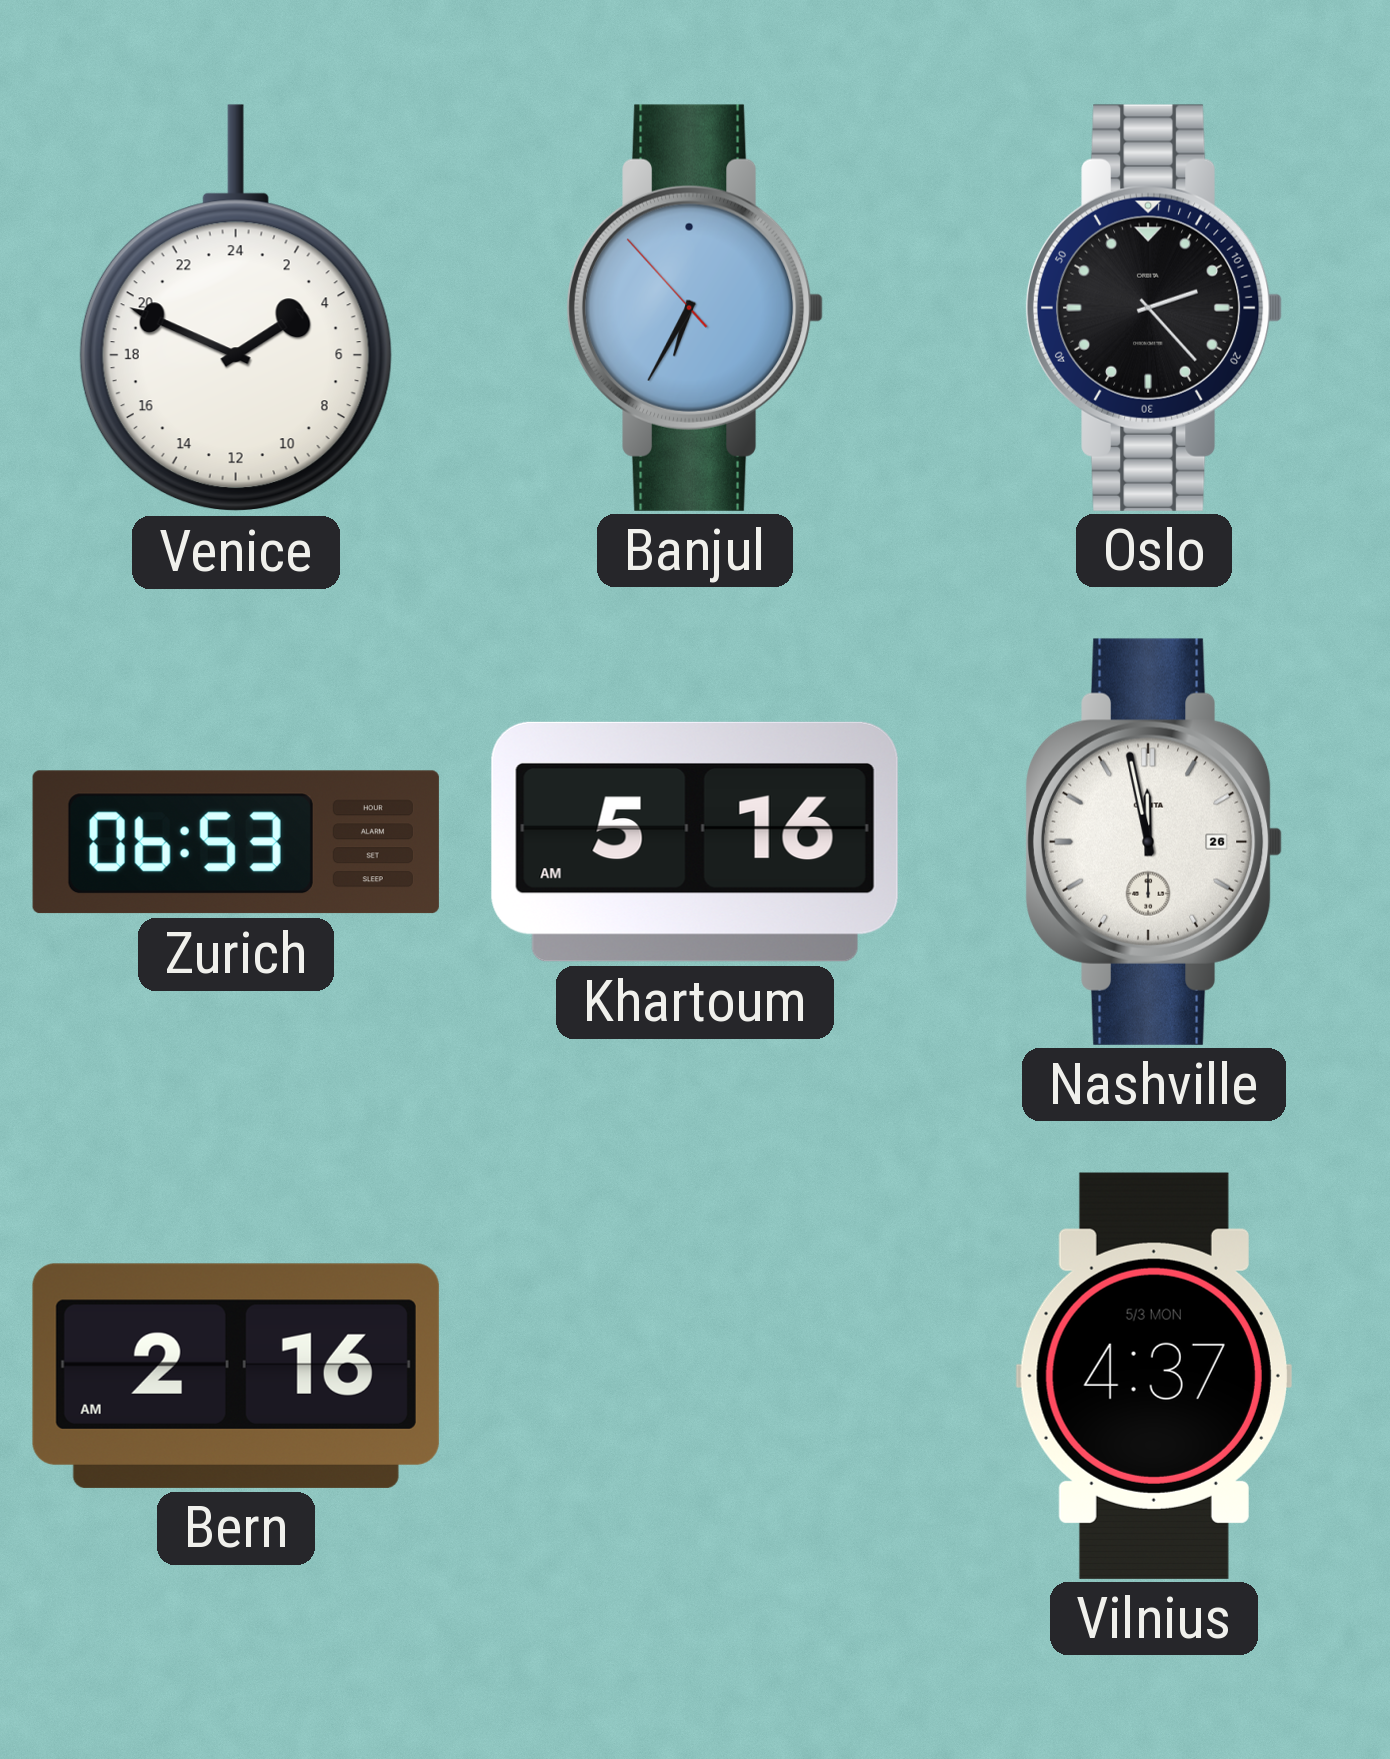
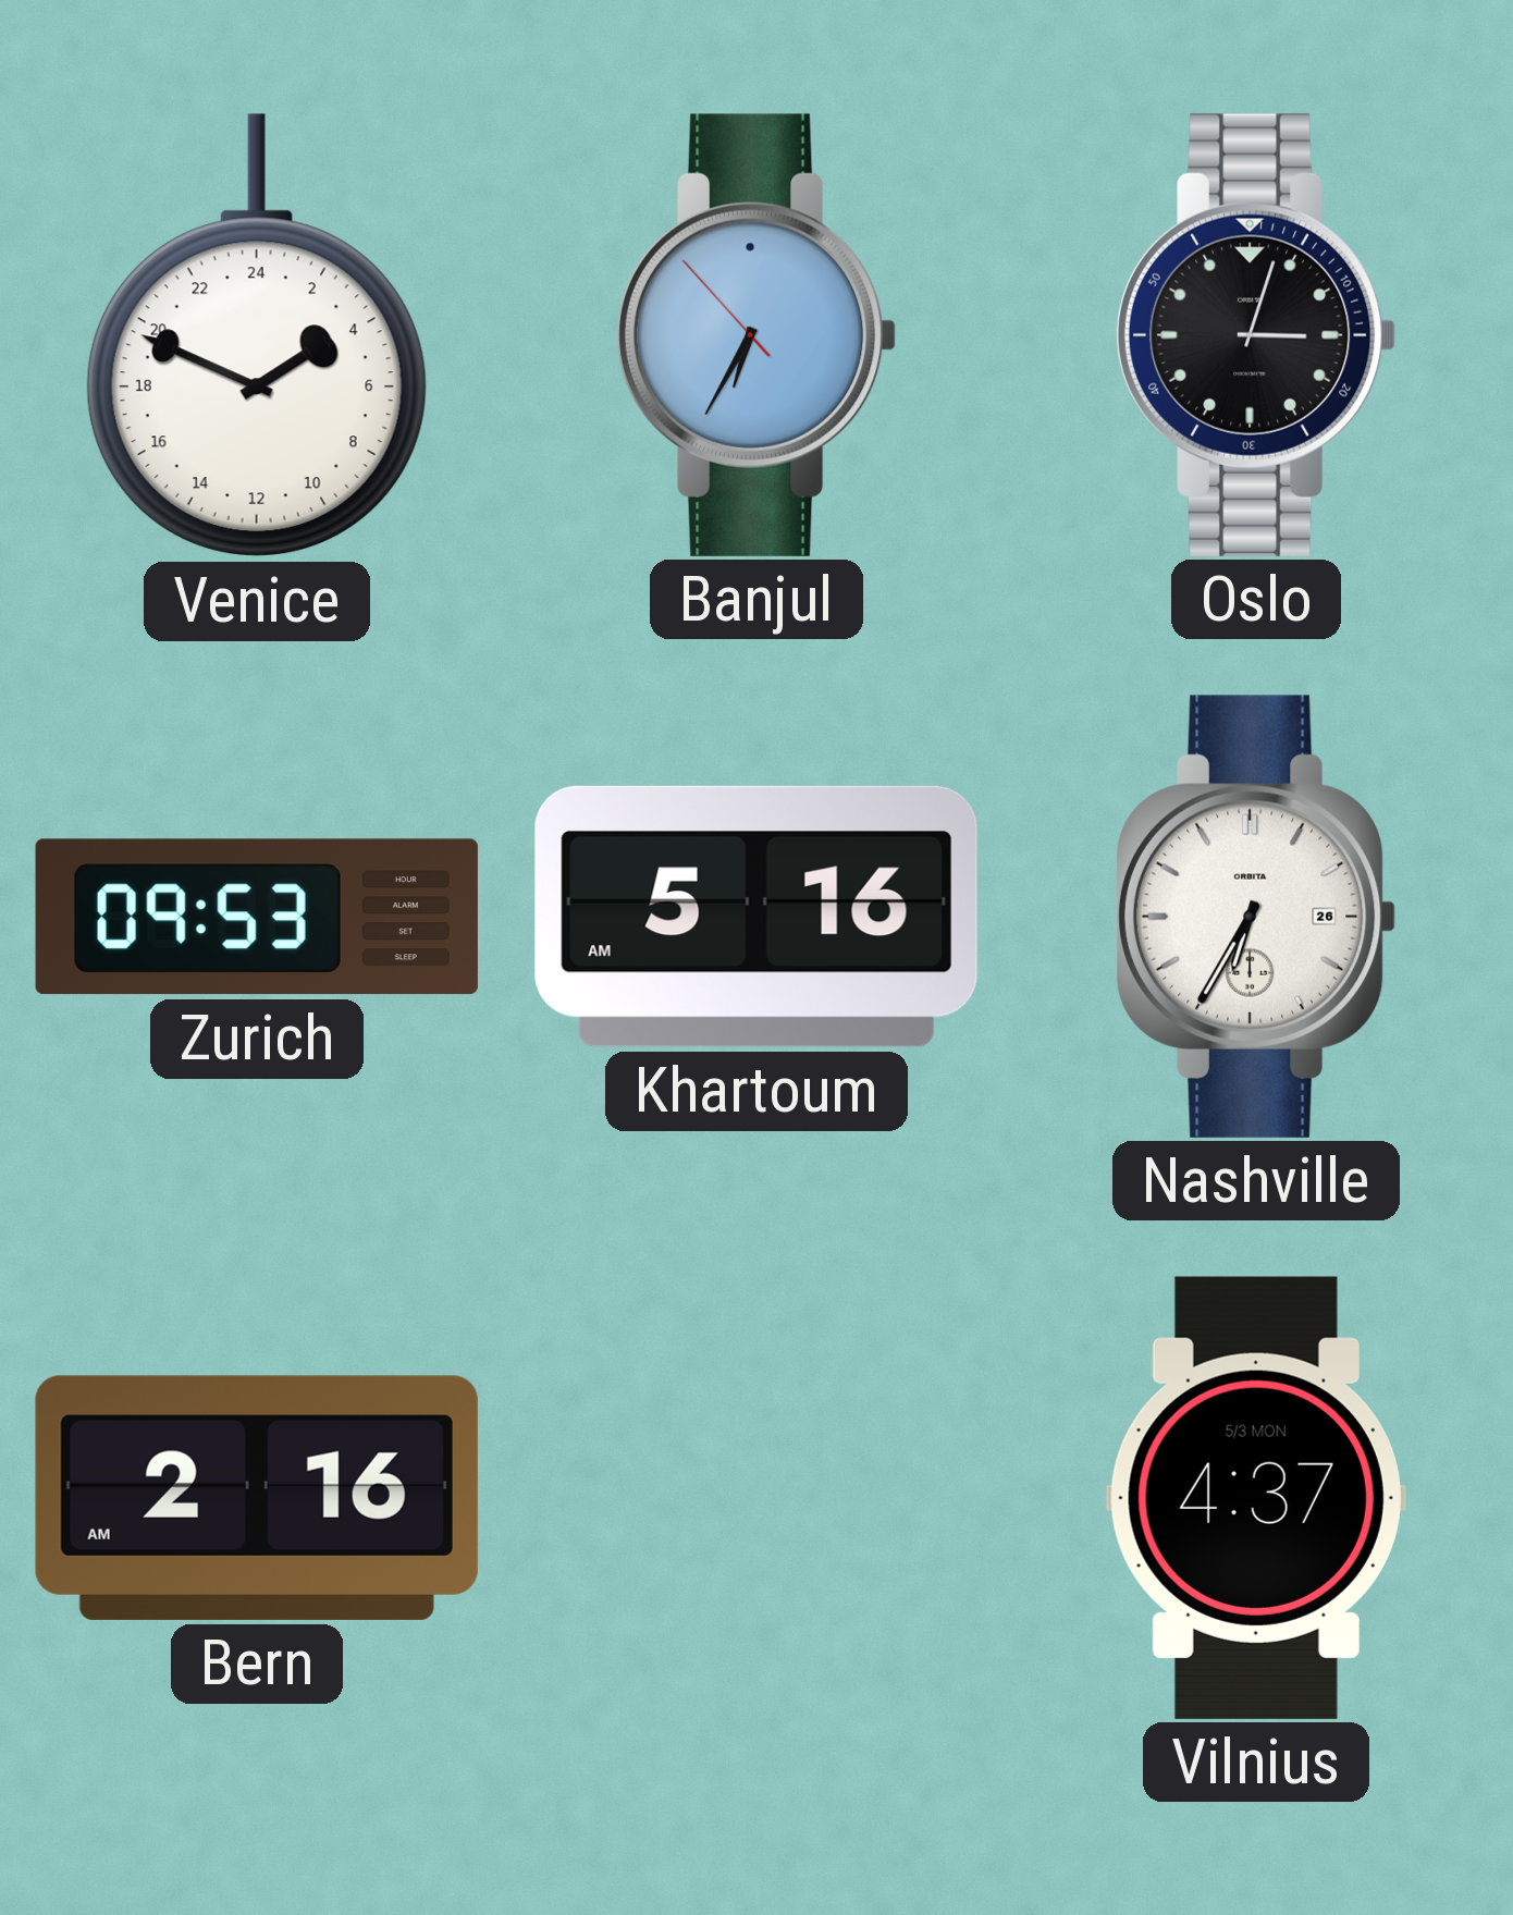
Oslo: 2:23 -> 3:03
Zurich: 06:53 -> 09:53
Nashville: 11:58 -> 6:35
